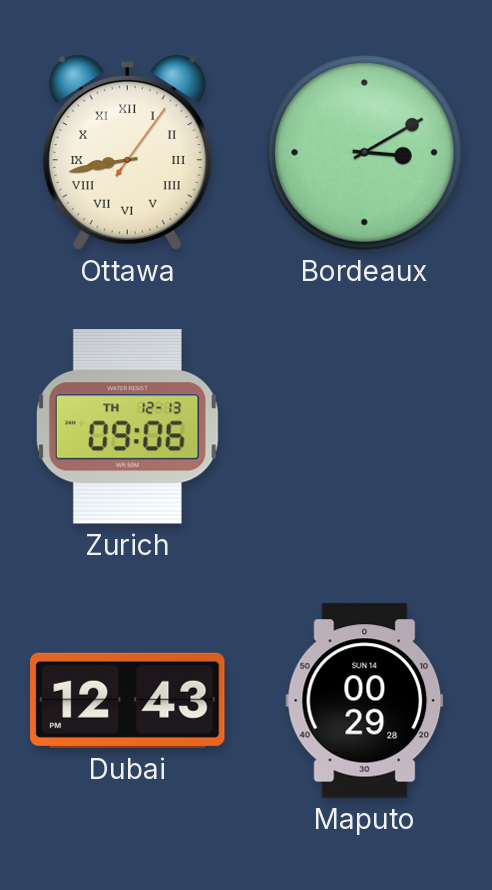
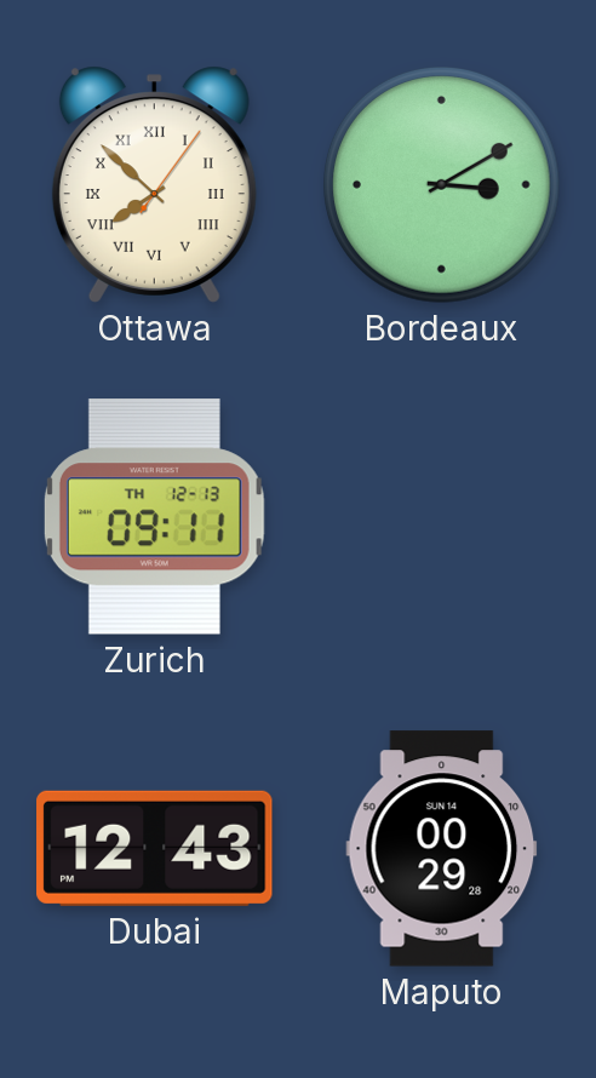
Ottawa: 8:43 -> 7:52
Zurich: 09:06 -> 09:11
